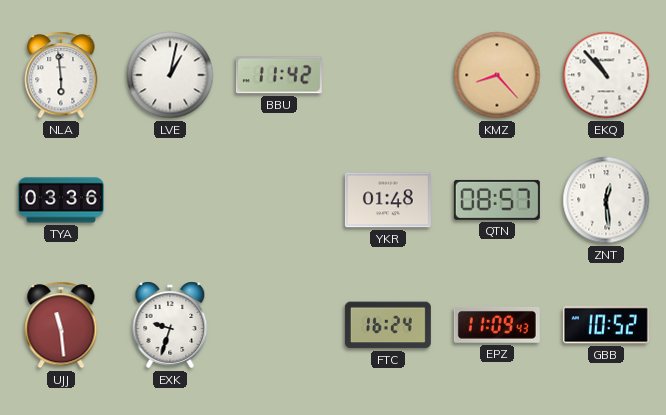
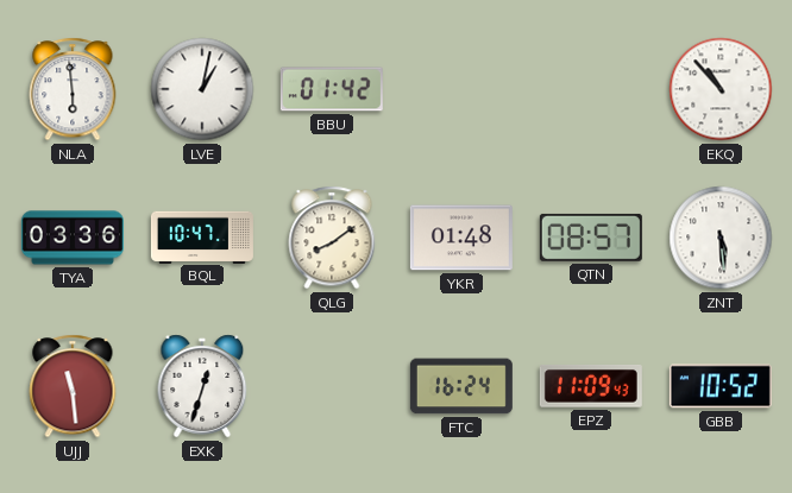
BBU: 11:42 -> 01:42
KMZ: 8:23 -> none
BQL: none -> 10:47
QLG: none -> 8:09
ZNT: 12:29 -> 5:29
EXK: 9:33 -> 12:33
